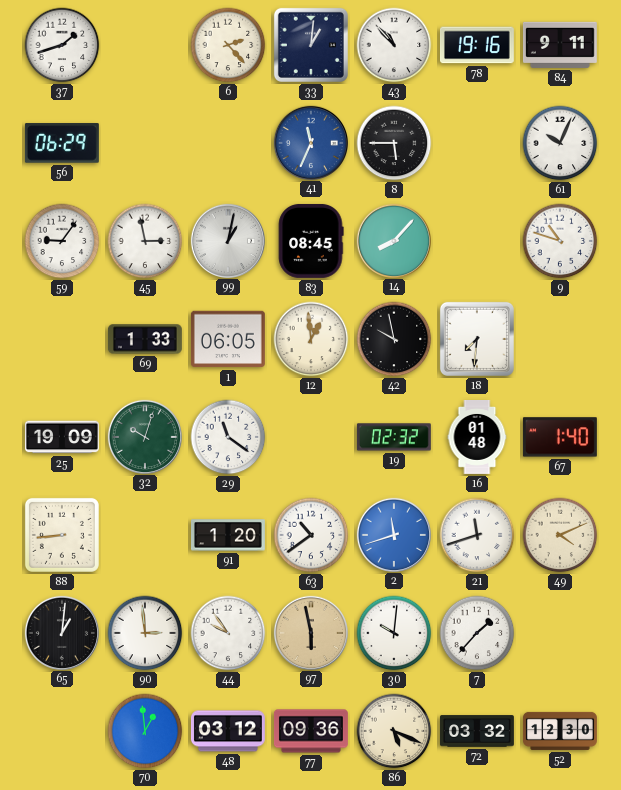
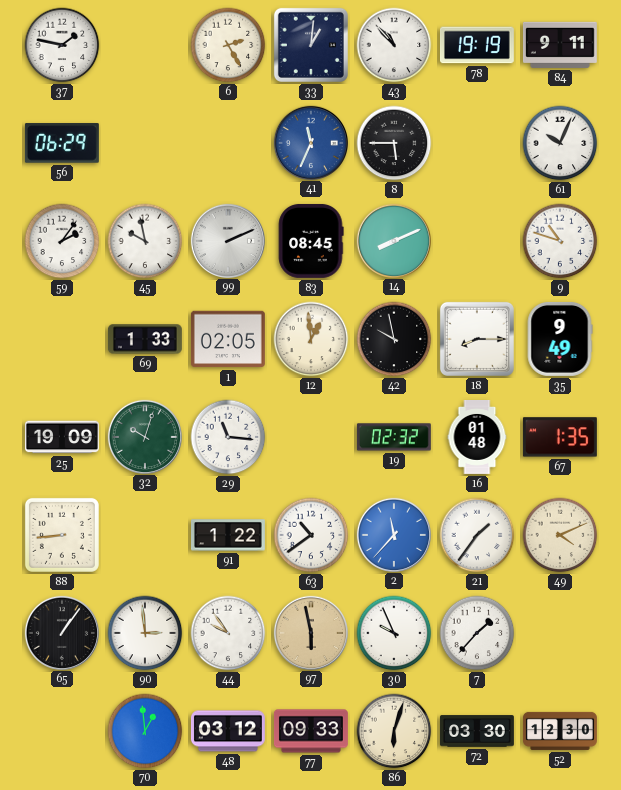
37: 1:42 -> 1:47
6: 2:23 -> 2:25
78: 19:16 -> 19:19
59: 9:06 -> 2:06
45: 2:58 -> 9:58
99: 1:02 -> 2:11
14: 8:07 -> 8:11
1: 06:05 -> 02:05
18: 7:31 -> 8:15
35: none -> 9:49
29: 11:21 -> 11:16
67: 1:40 -> 1:35
91: 1:20 -> 1:22
2: 11:42 -> 11:37
21: 11:42 -> 1:36
65: 1:01 -> 1:06
30: 10:01 -> 9:56
77: 09:36 -> 09:33
86: 5:19 -> 6:03
72: 03:32 -> 03:30
